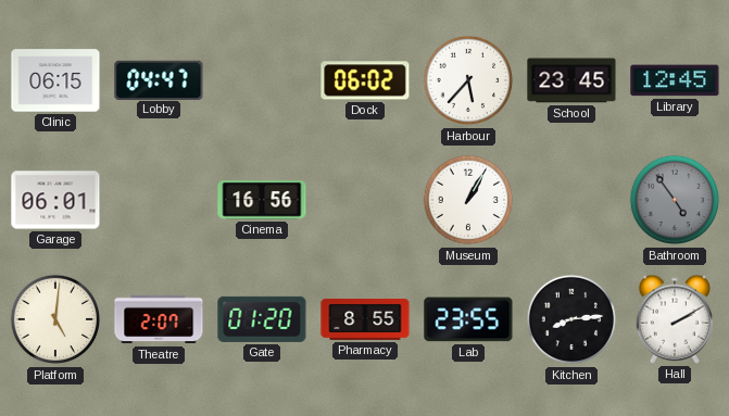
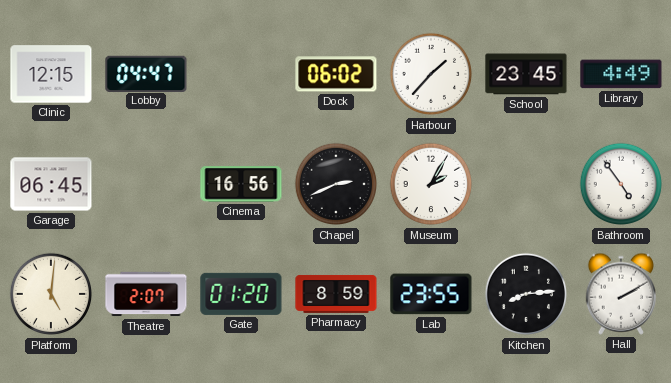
Clinic: 06:15 -> 12:15
Harbour: 5:37 -> 1:37
Library: 12:45 -> 4:49
Garage: 06:01 -> 06:45
Chapel: none -> 2:41
Museum: 1:05 -> 2:05
Bathroom dial: grey -> white
Pharmacy: 8:55 -> 8:59
